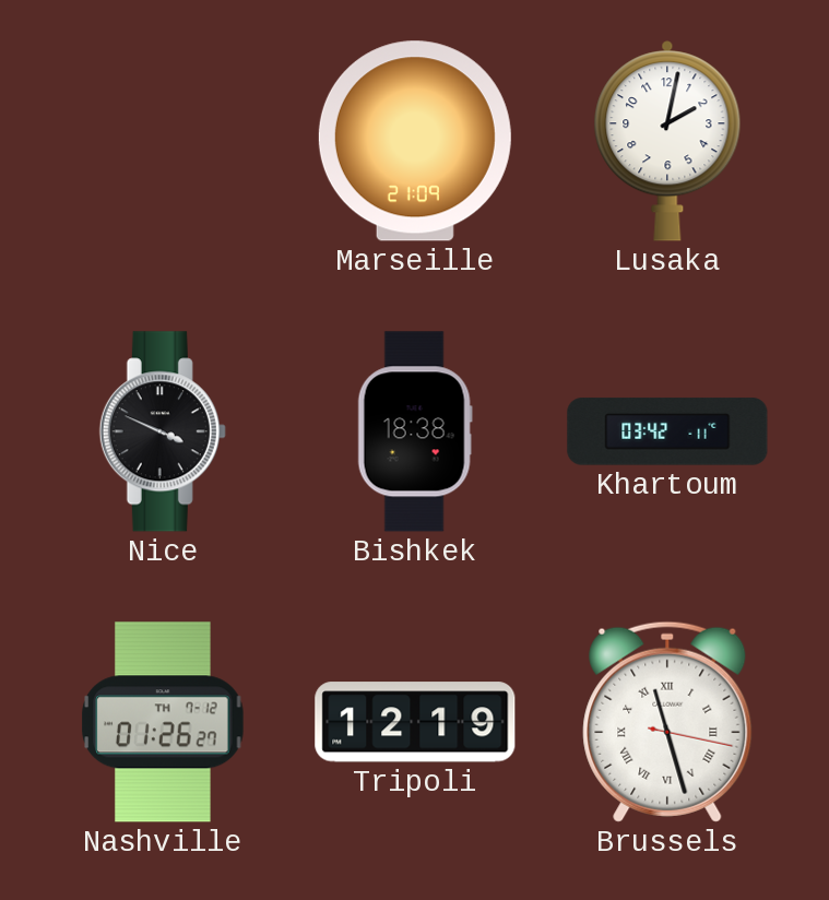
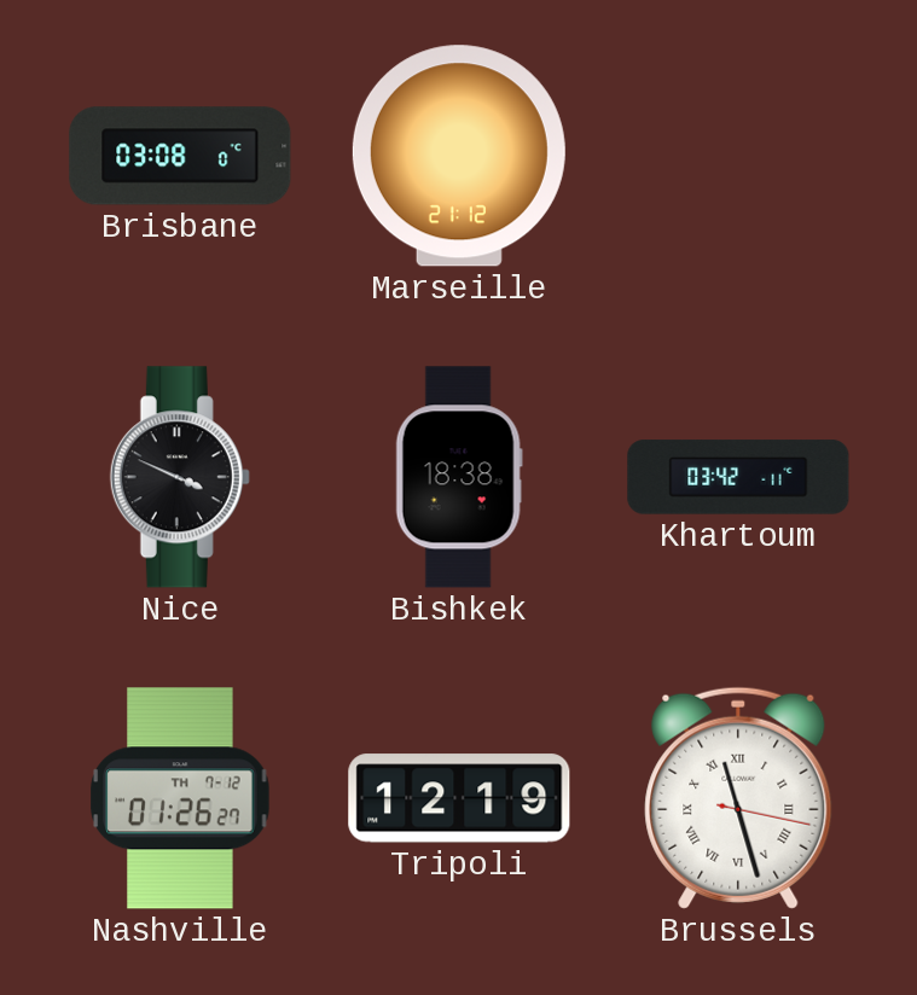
Brisbane: none -> 03:08
Marseille: 21:09 -> 21:12
Lusaka: 2:02 -> none
